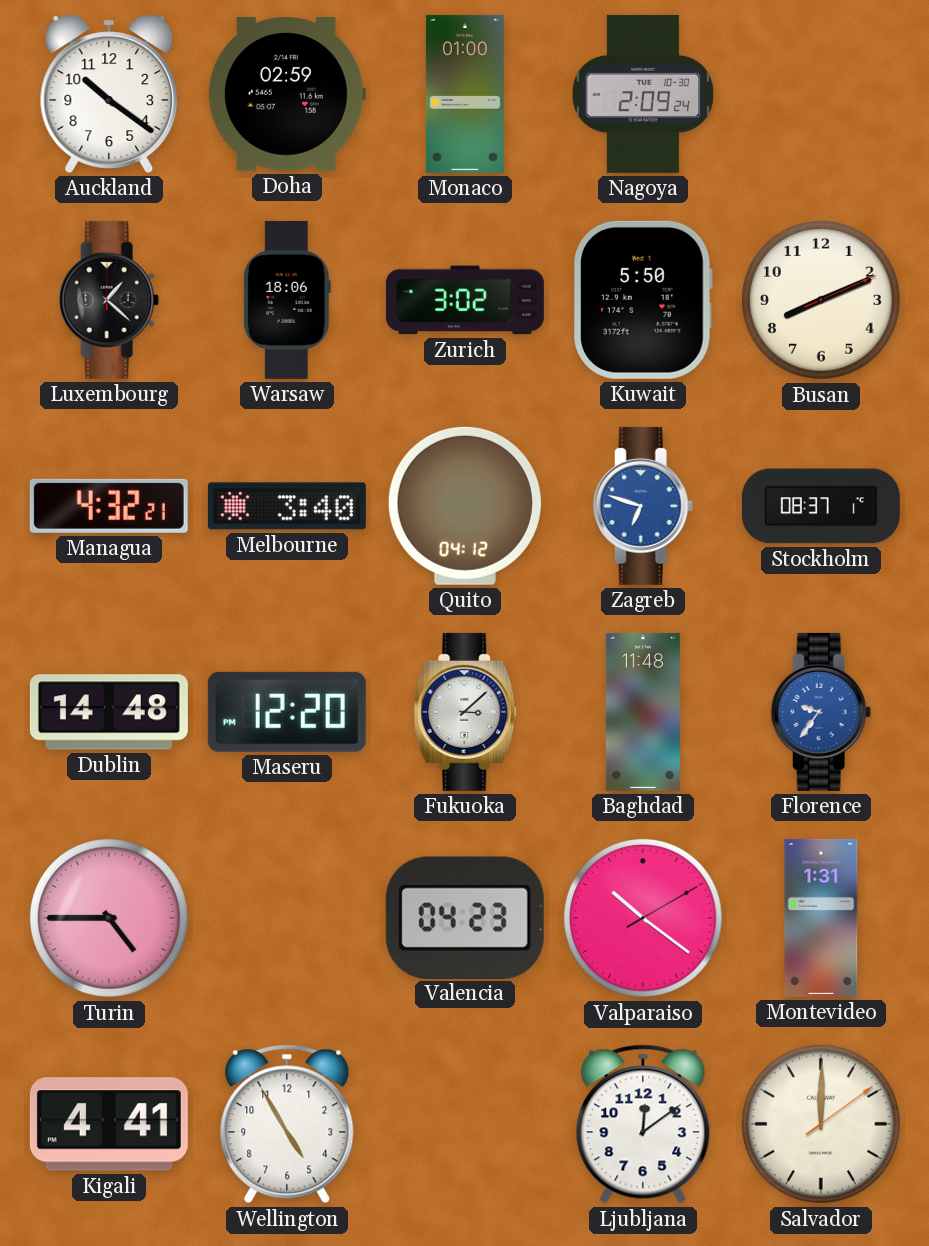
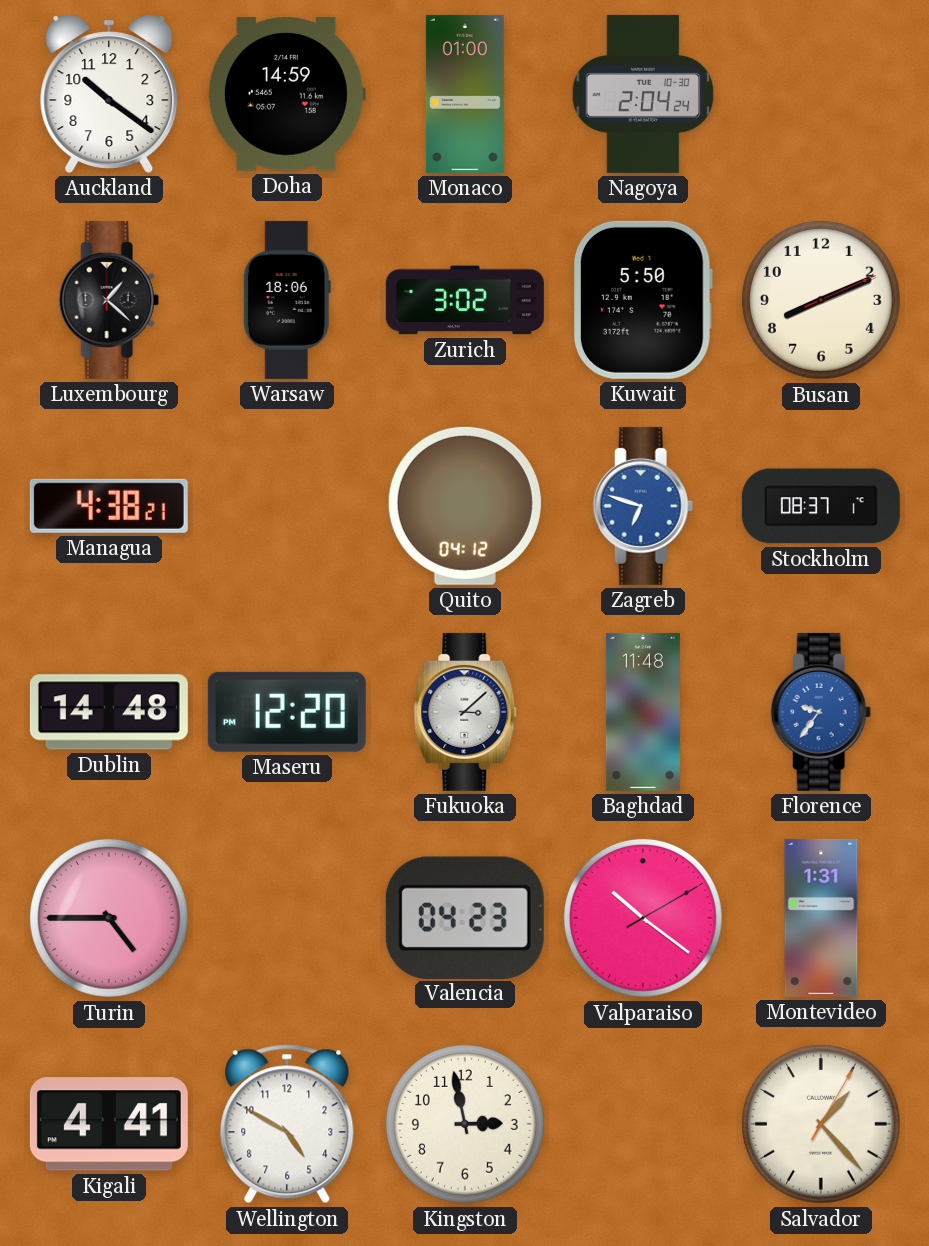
Doha: 02:59 -> 14:59
Nagoya: 2:09 -> 2:04
Managua: 4:32 -> 4:38
Melbourne: 3:40 -> none
Wellington: 4:55 -> 4:50
Kingston: none -> 2:58
Ljubljana: 12:09 -> none
Salvador: 12:00 -> 1:23
